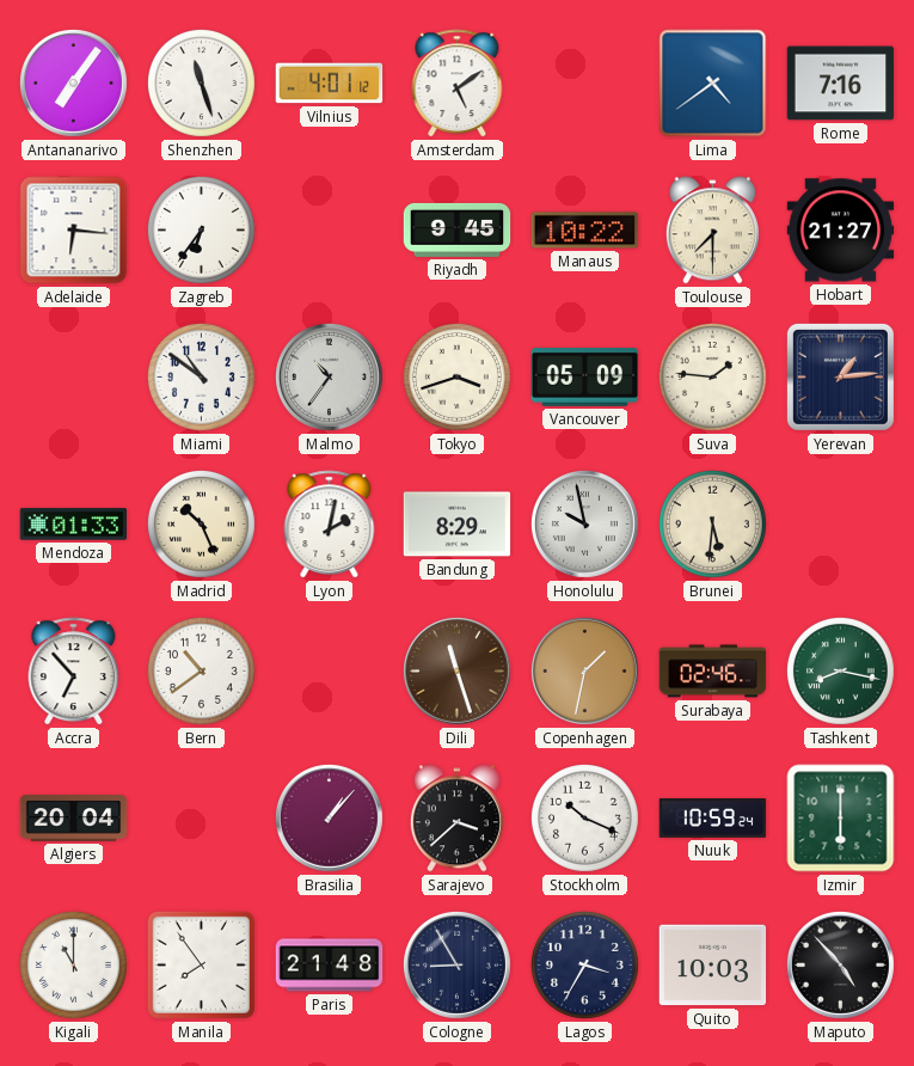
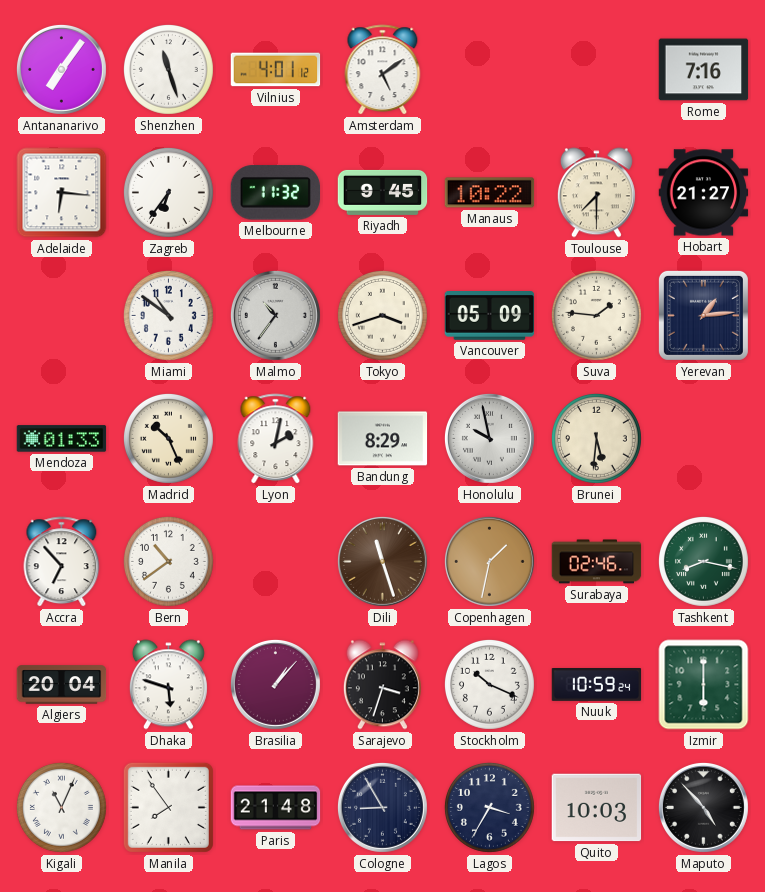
Lima: 4:39 -> none
Melbourne: none -> 11:32
Dhaka: none -> 5:48
Sarajevo: 3:38 -> 3:33
Kigali: 11:00 -> 11:04
